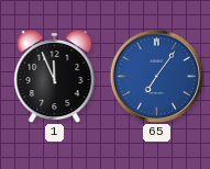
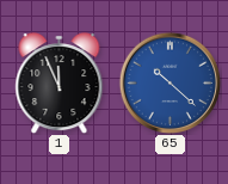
65: 7:06 -> 10:22
